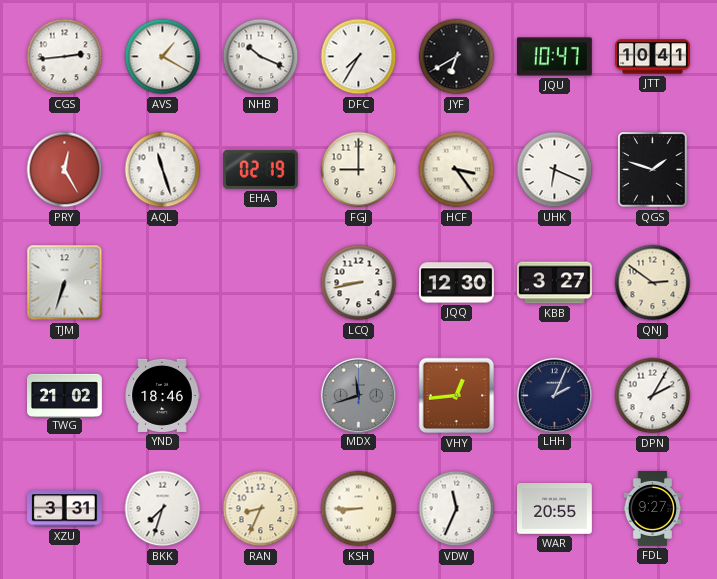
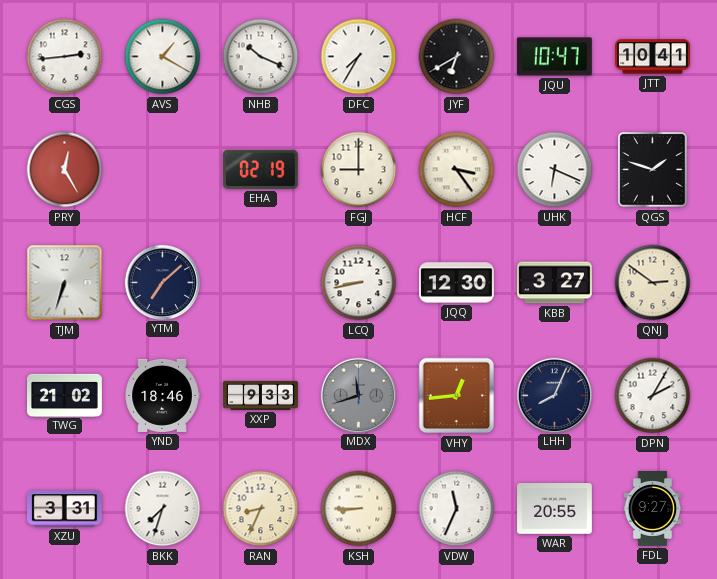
AQL: 11:27 -> none
YTM: none -> 7:08
XXP: none -> 9:33
LHH: 2:04 -> 8:04
